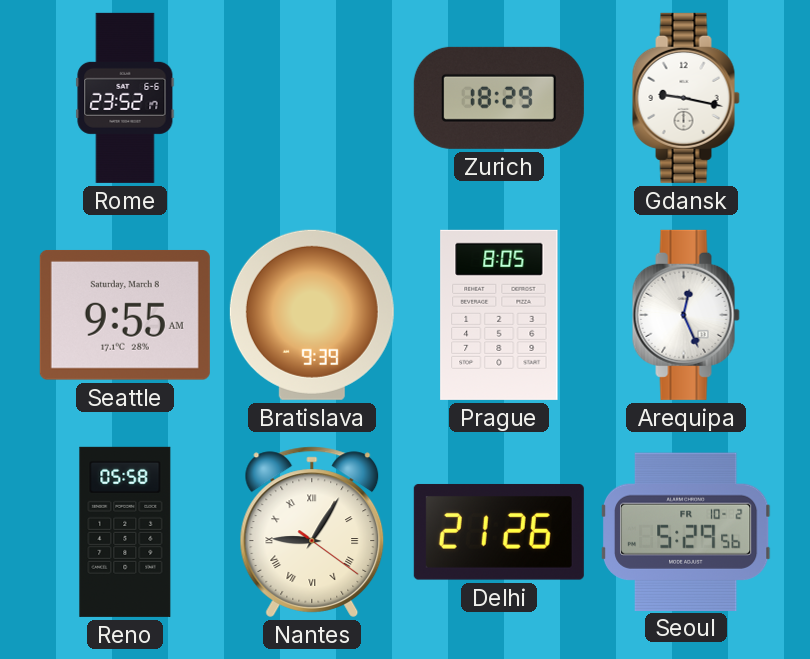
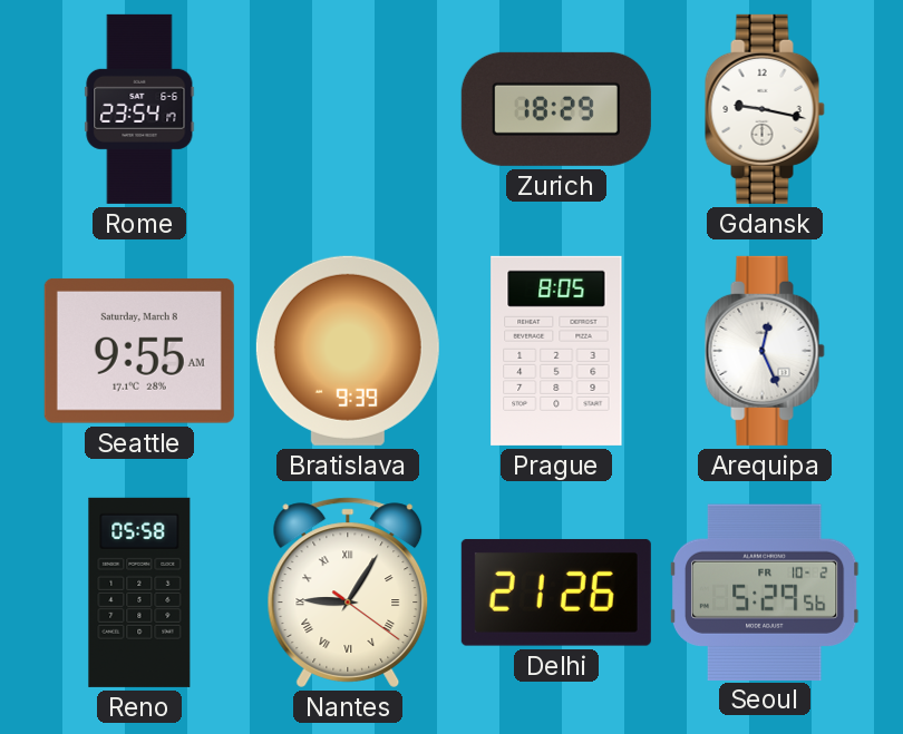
Rome: 23:52 -> 23:54
